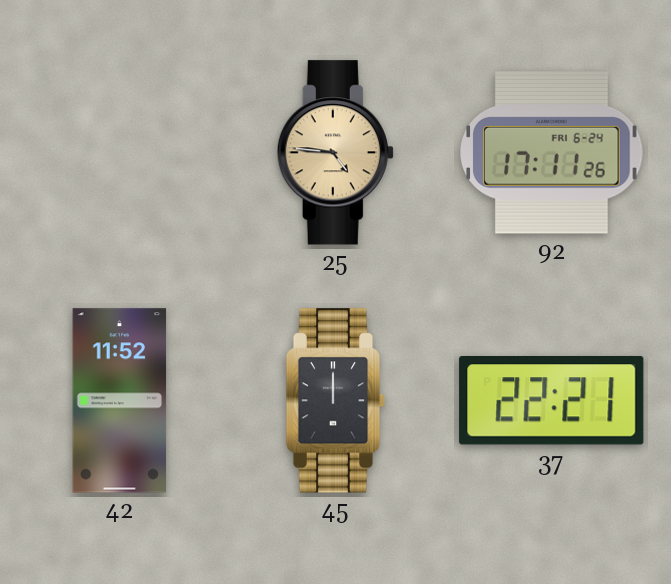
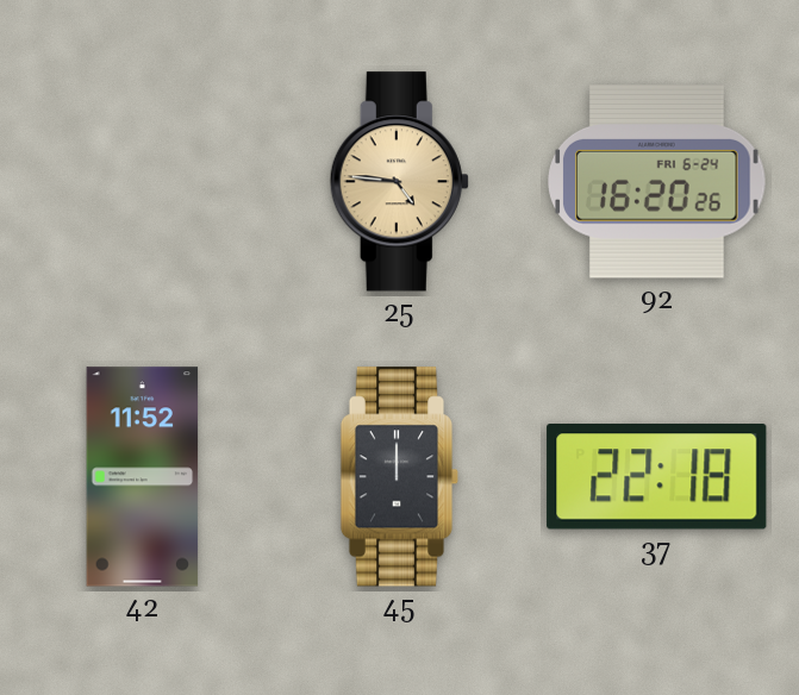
92: 17:11 -> 16:20
37: 22:21 -> 22:18
